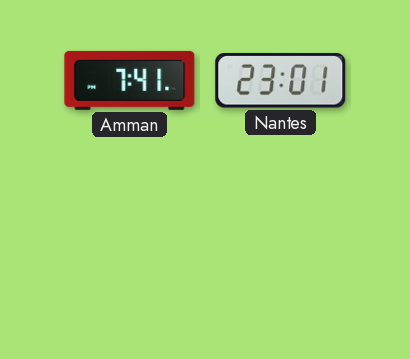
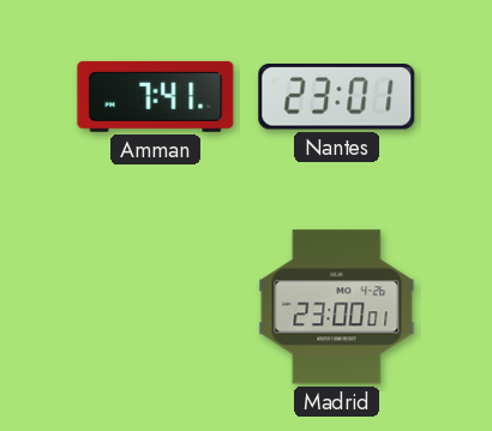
Madrid: none -> 23:00
